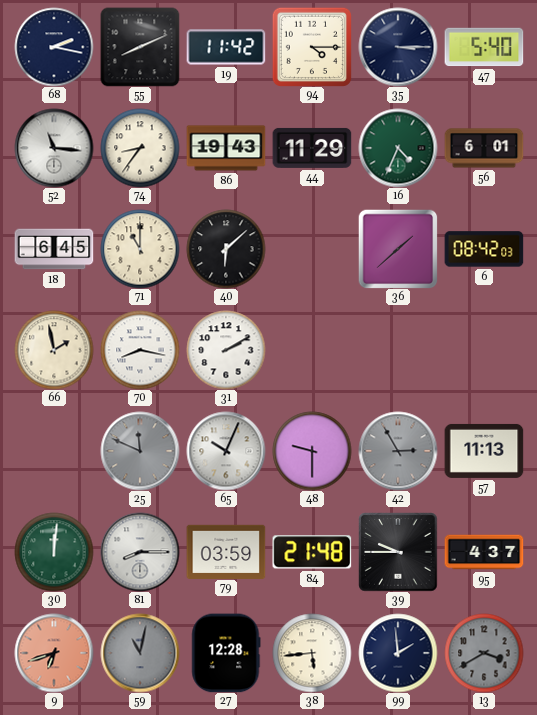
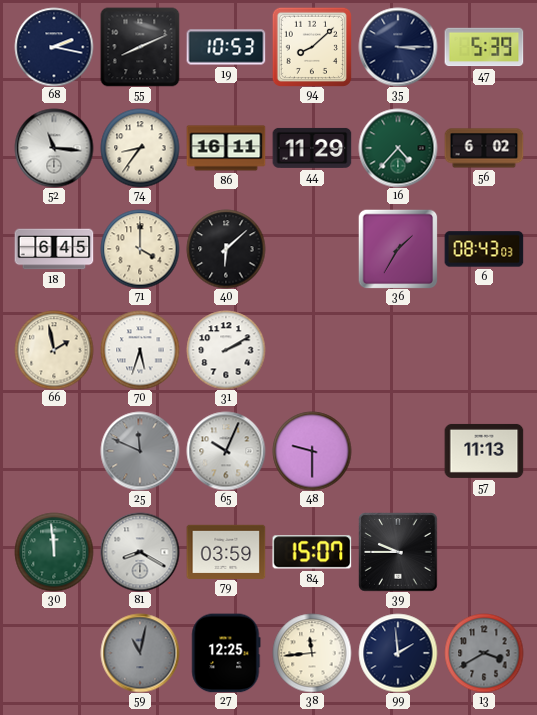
19: 11:42 -> 10:53
94: 4:15 -> 8:08
47: 5:40 -> 5:39
86: 19:43 -> 16:11
16: 4:34 -> 4:37
56: 6:01 -> 6:02
71: 11:00 -> 4:00
36: 1:38 -> 1:35
6: 08:42 -> 08:43
70: 8:17 -> 5:33
42: 2:55 -> none
30: 12:01 -> 11:59
81: 8:15 -> 8:20
84: 21:48 -> 15:07
95: 4:37 -> none
9: 6:42 -> none
27: 12:28 -> 12:25
38: 5:44 -> 11:44
